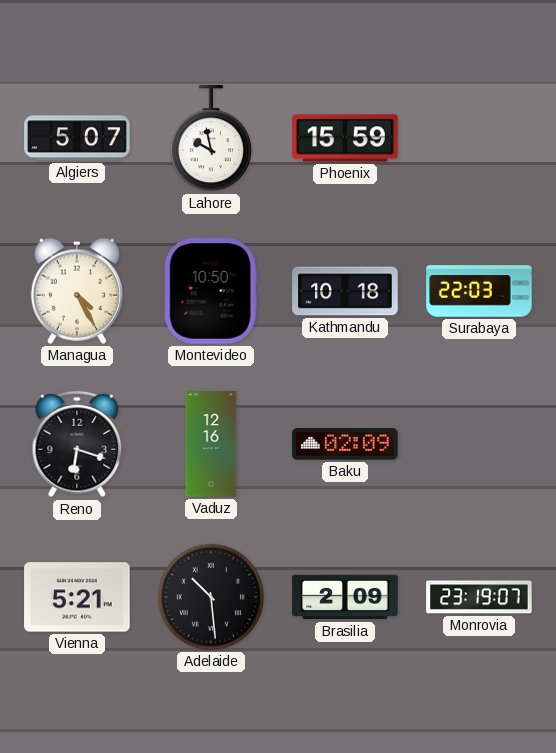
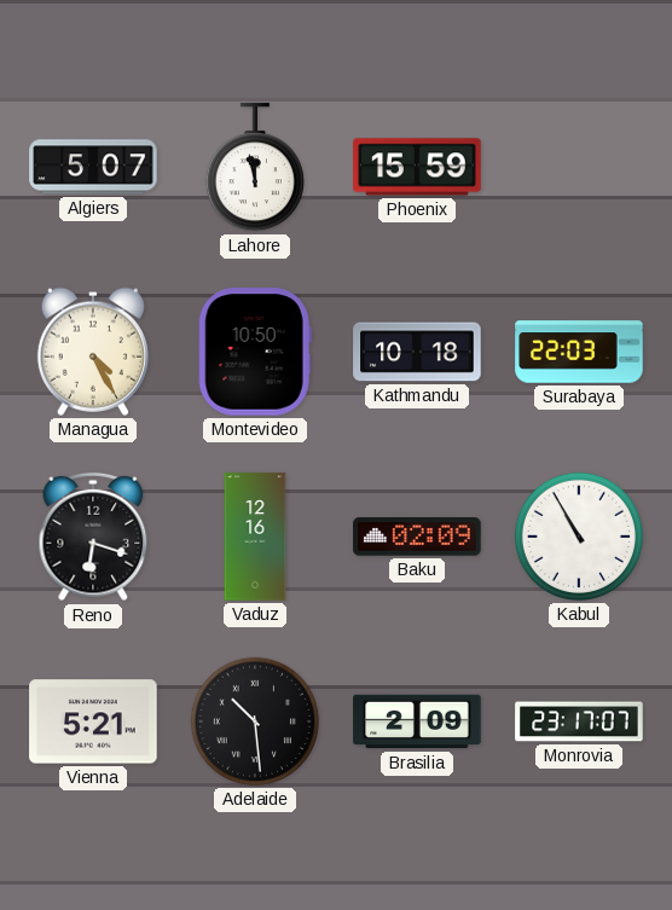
Lahore: 9:58 -> 11:58
Kabul: none -> 10:55
Monrovia: 23:19 -> 23:17
